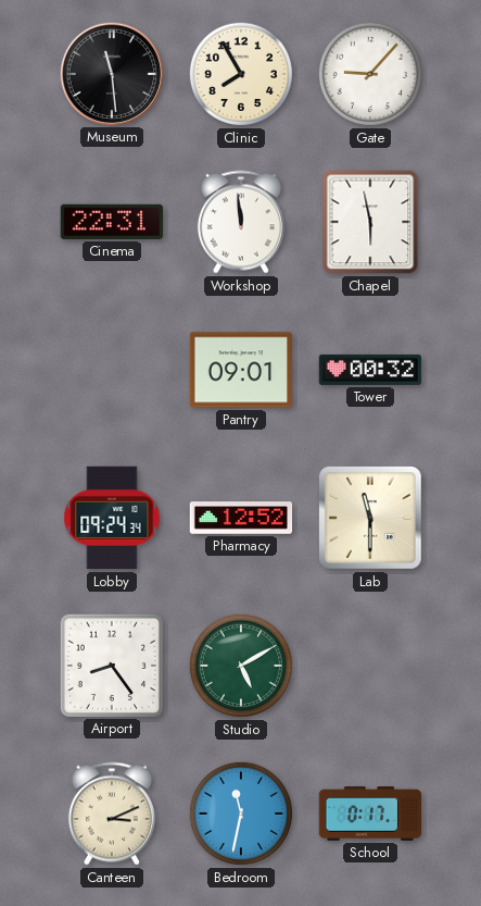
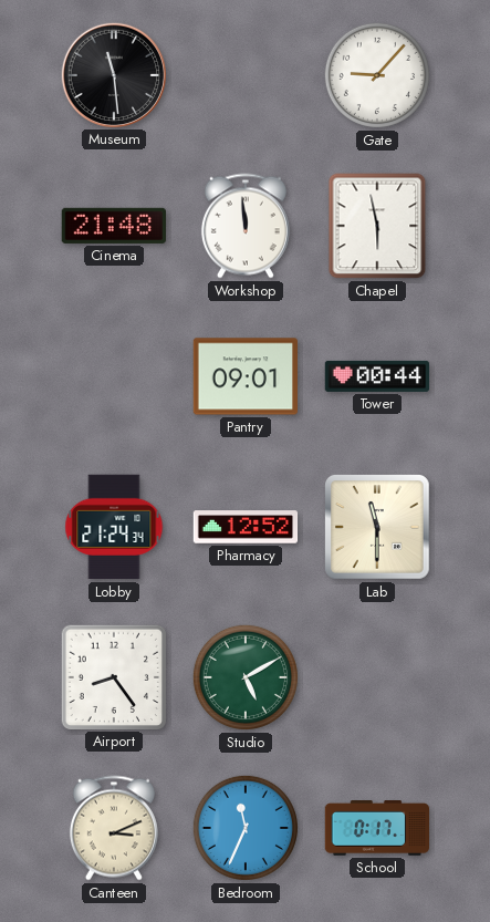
Clinic: 7:55 -> none
Cinema: 22:31 -> 21:48
Tower: 00:32 -> 00:44
Lobby: 09:24 -> 21:24
Bedroom: 11:32 -> 11:34
